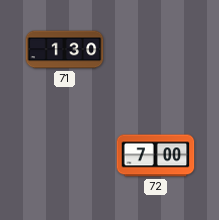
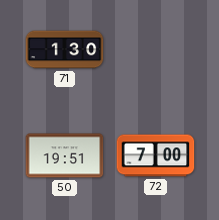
50: none -> 19:51
